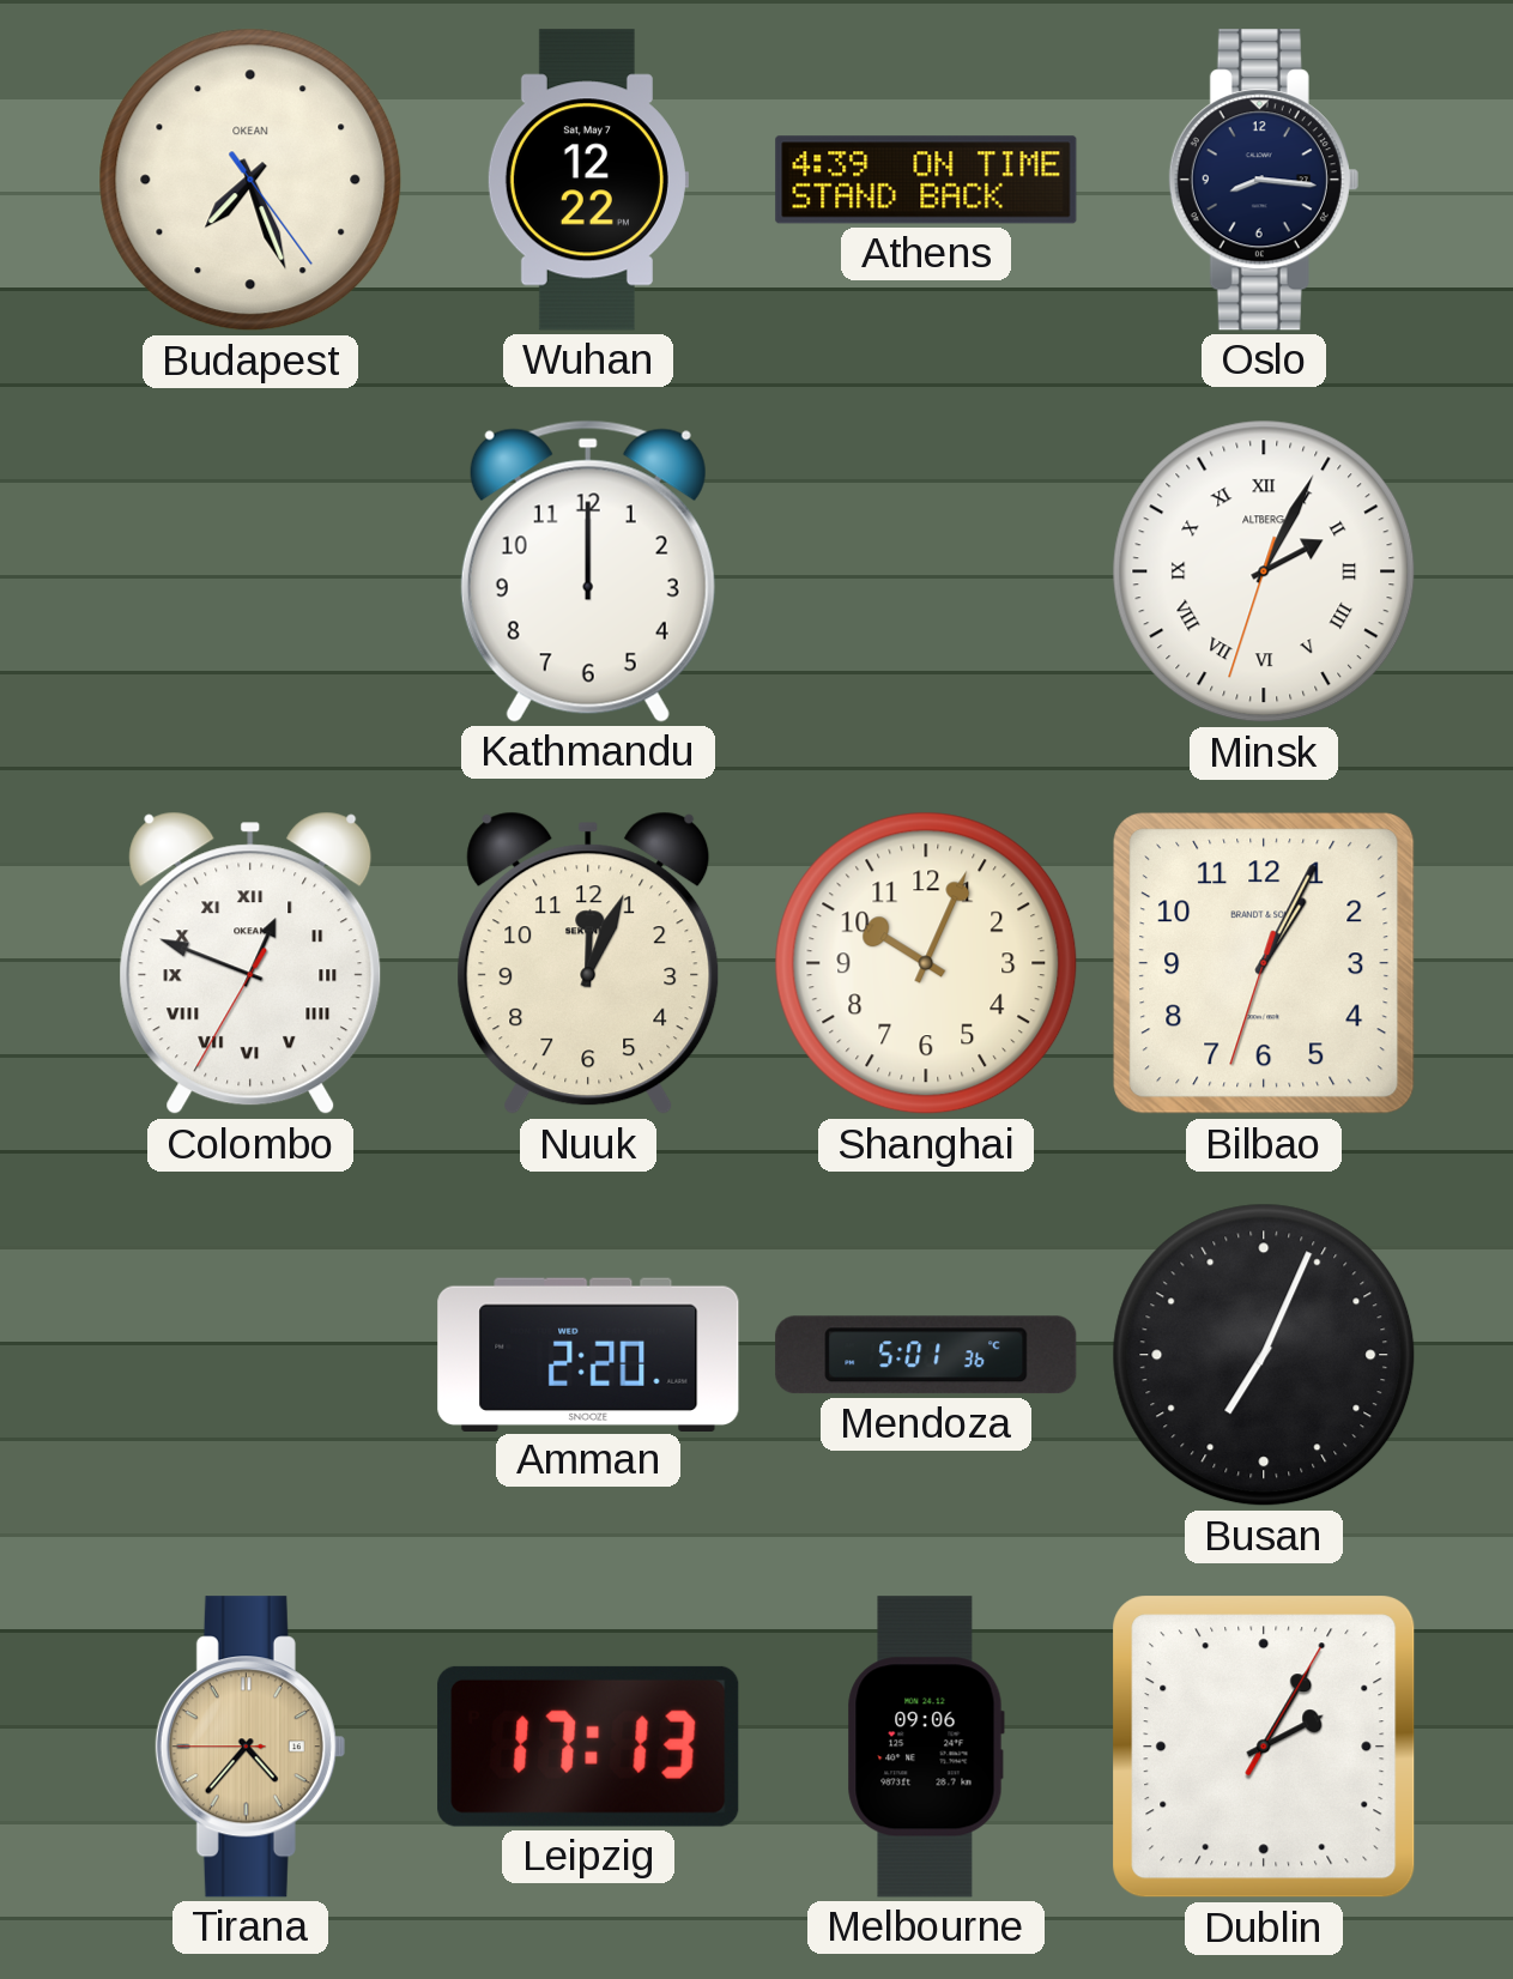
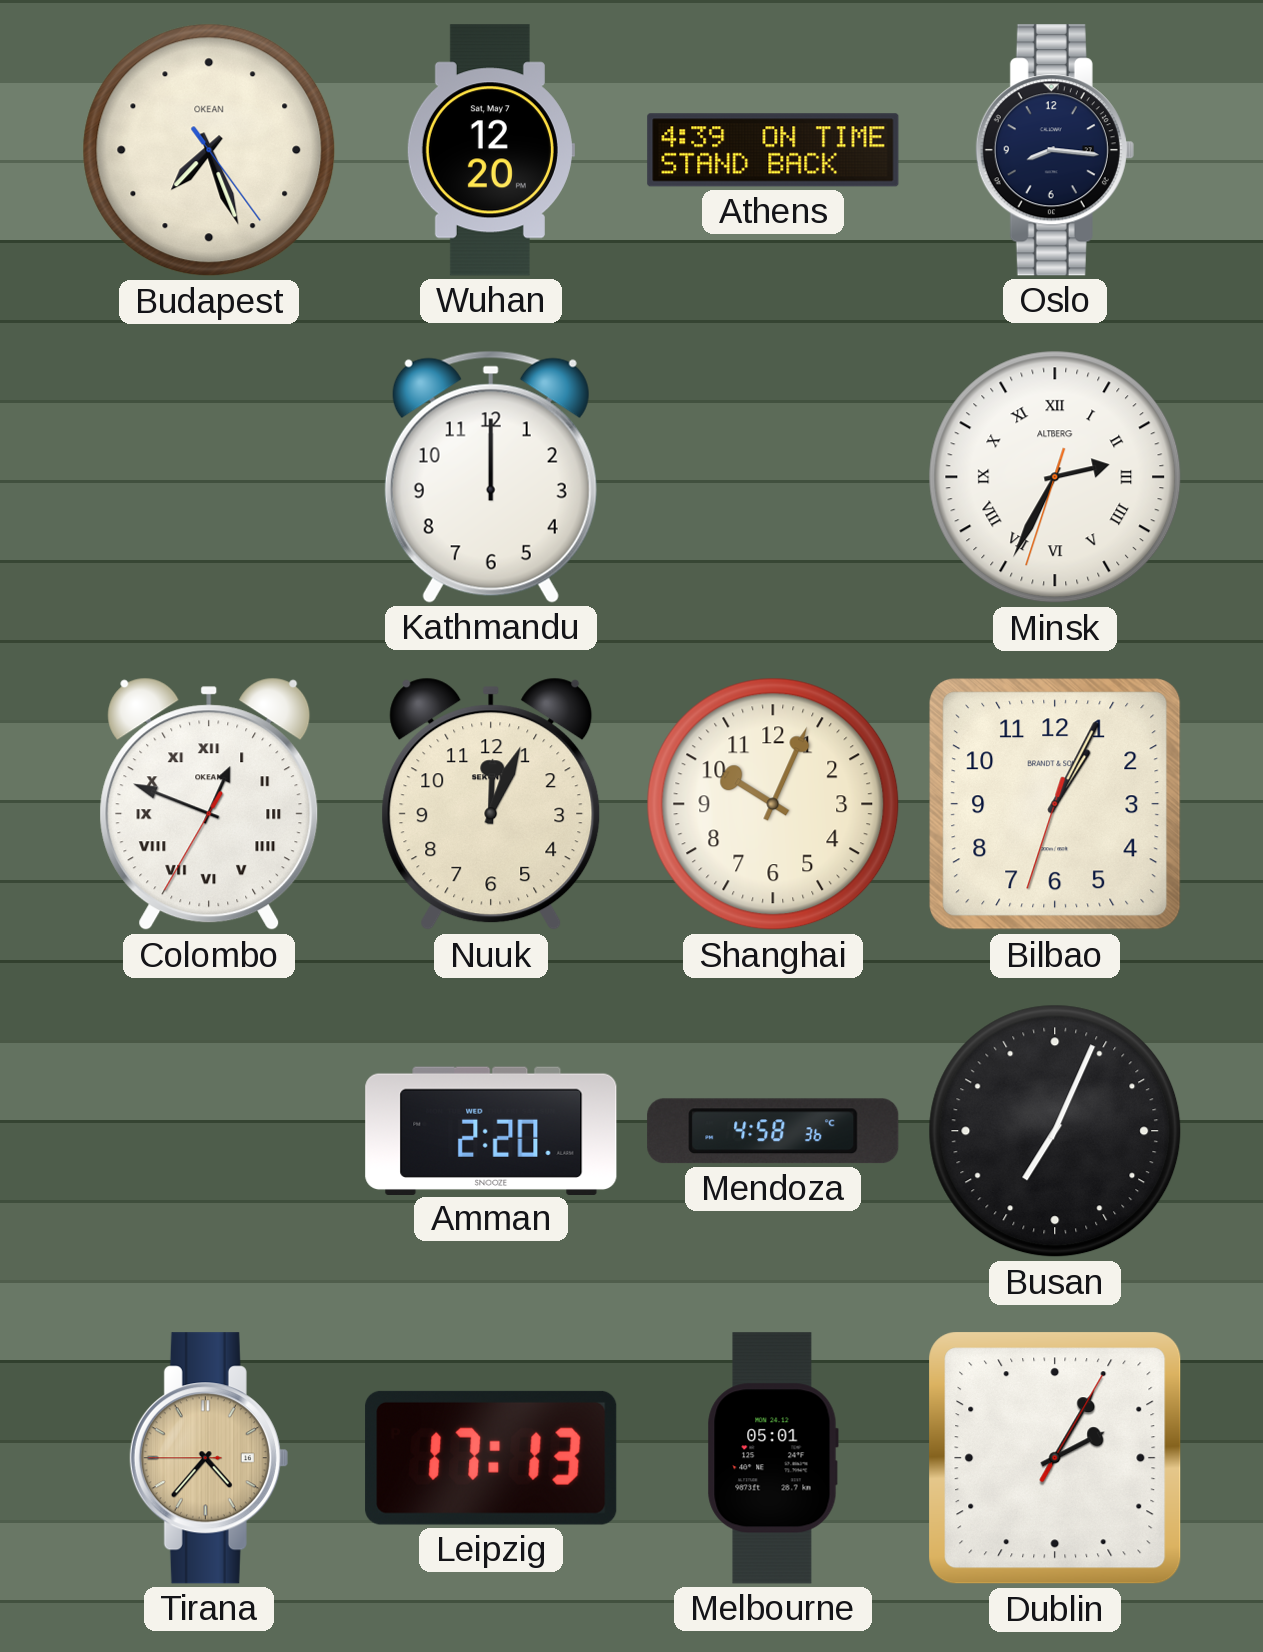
Wuhan: 12:22 -> 12:20
Minsk: 2:04 -> 2:34
Mendoza: 5:01 -> 4:58
Melbourne: 09:06 -> 05:01
